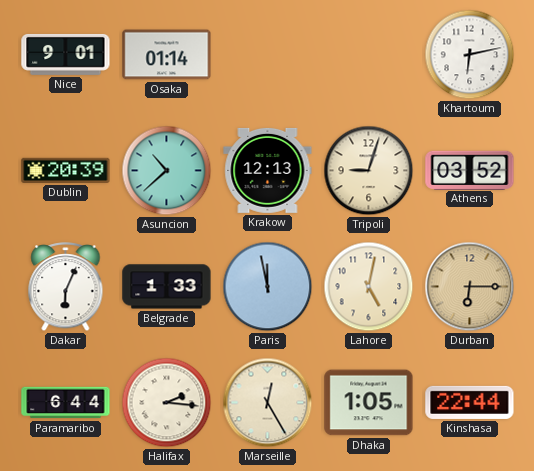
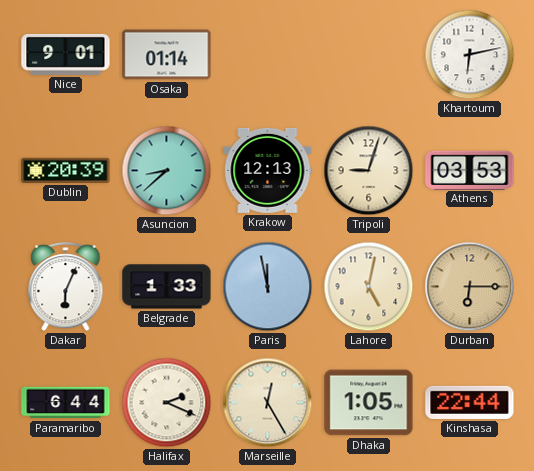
Asuncion: 10:38 -> 8:38
Athens: 03:52 -> 03:53
Halifax: 2:16 -> 2:19
